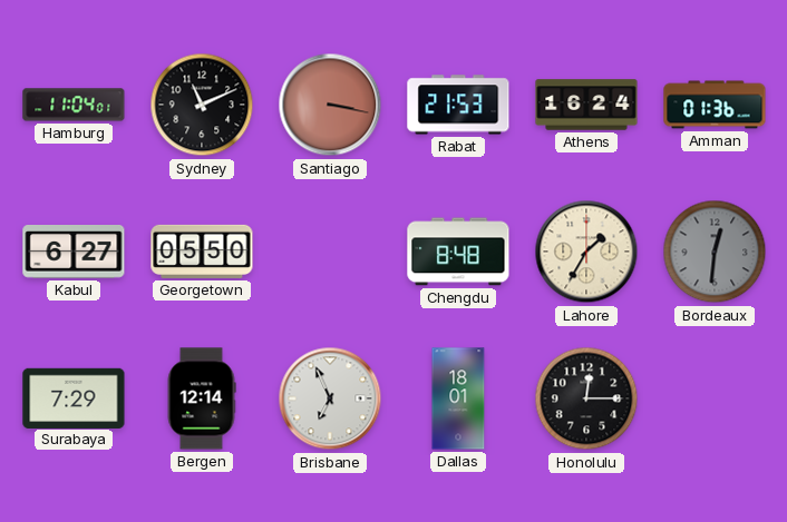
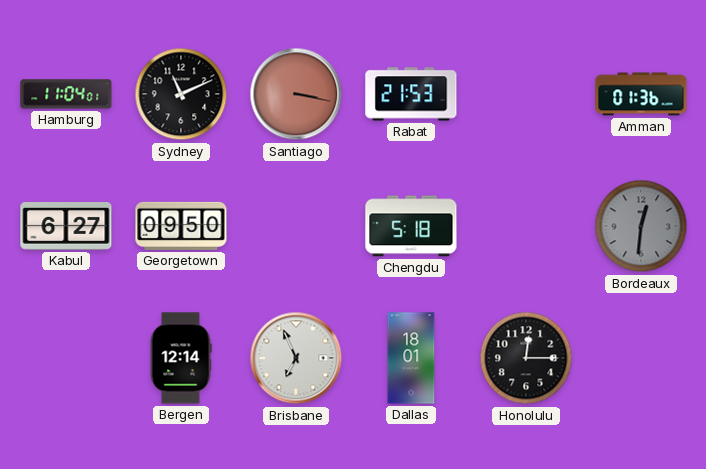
Athens: 16:24 -> none
Georgetown: 05:50 -> 09:50
Chengdu: 8:48 -> 5:18
Lahore: 1:35 -> none
Surabaya: 7:29 -> none
